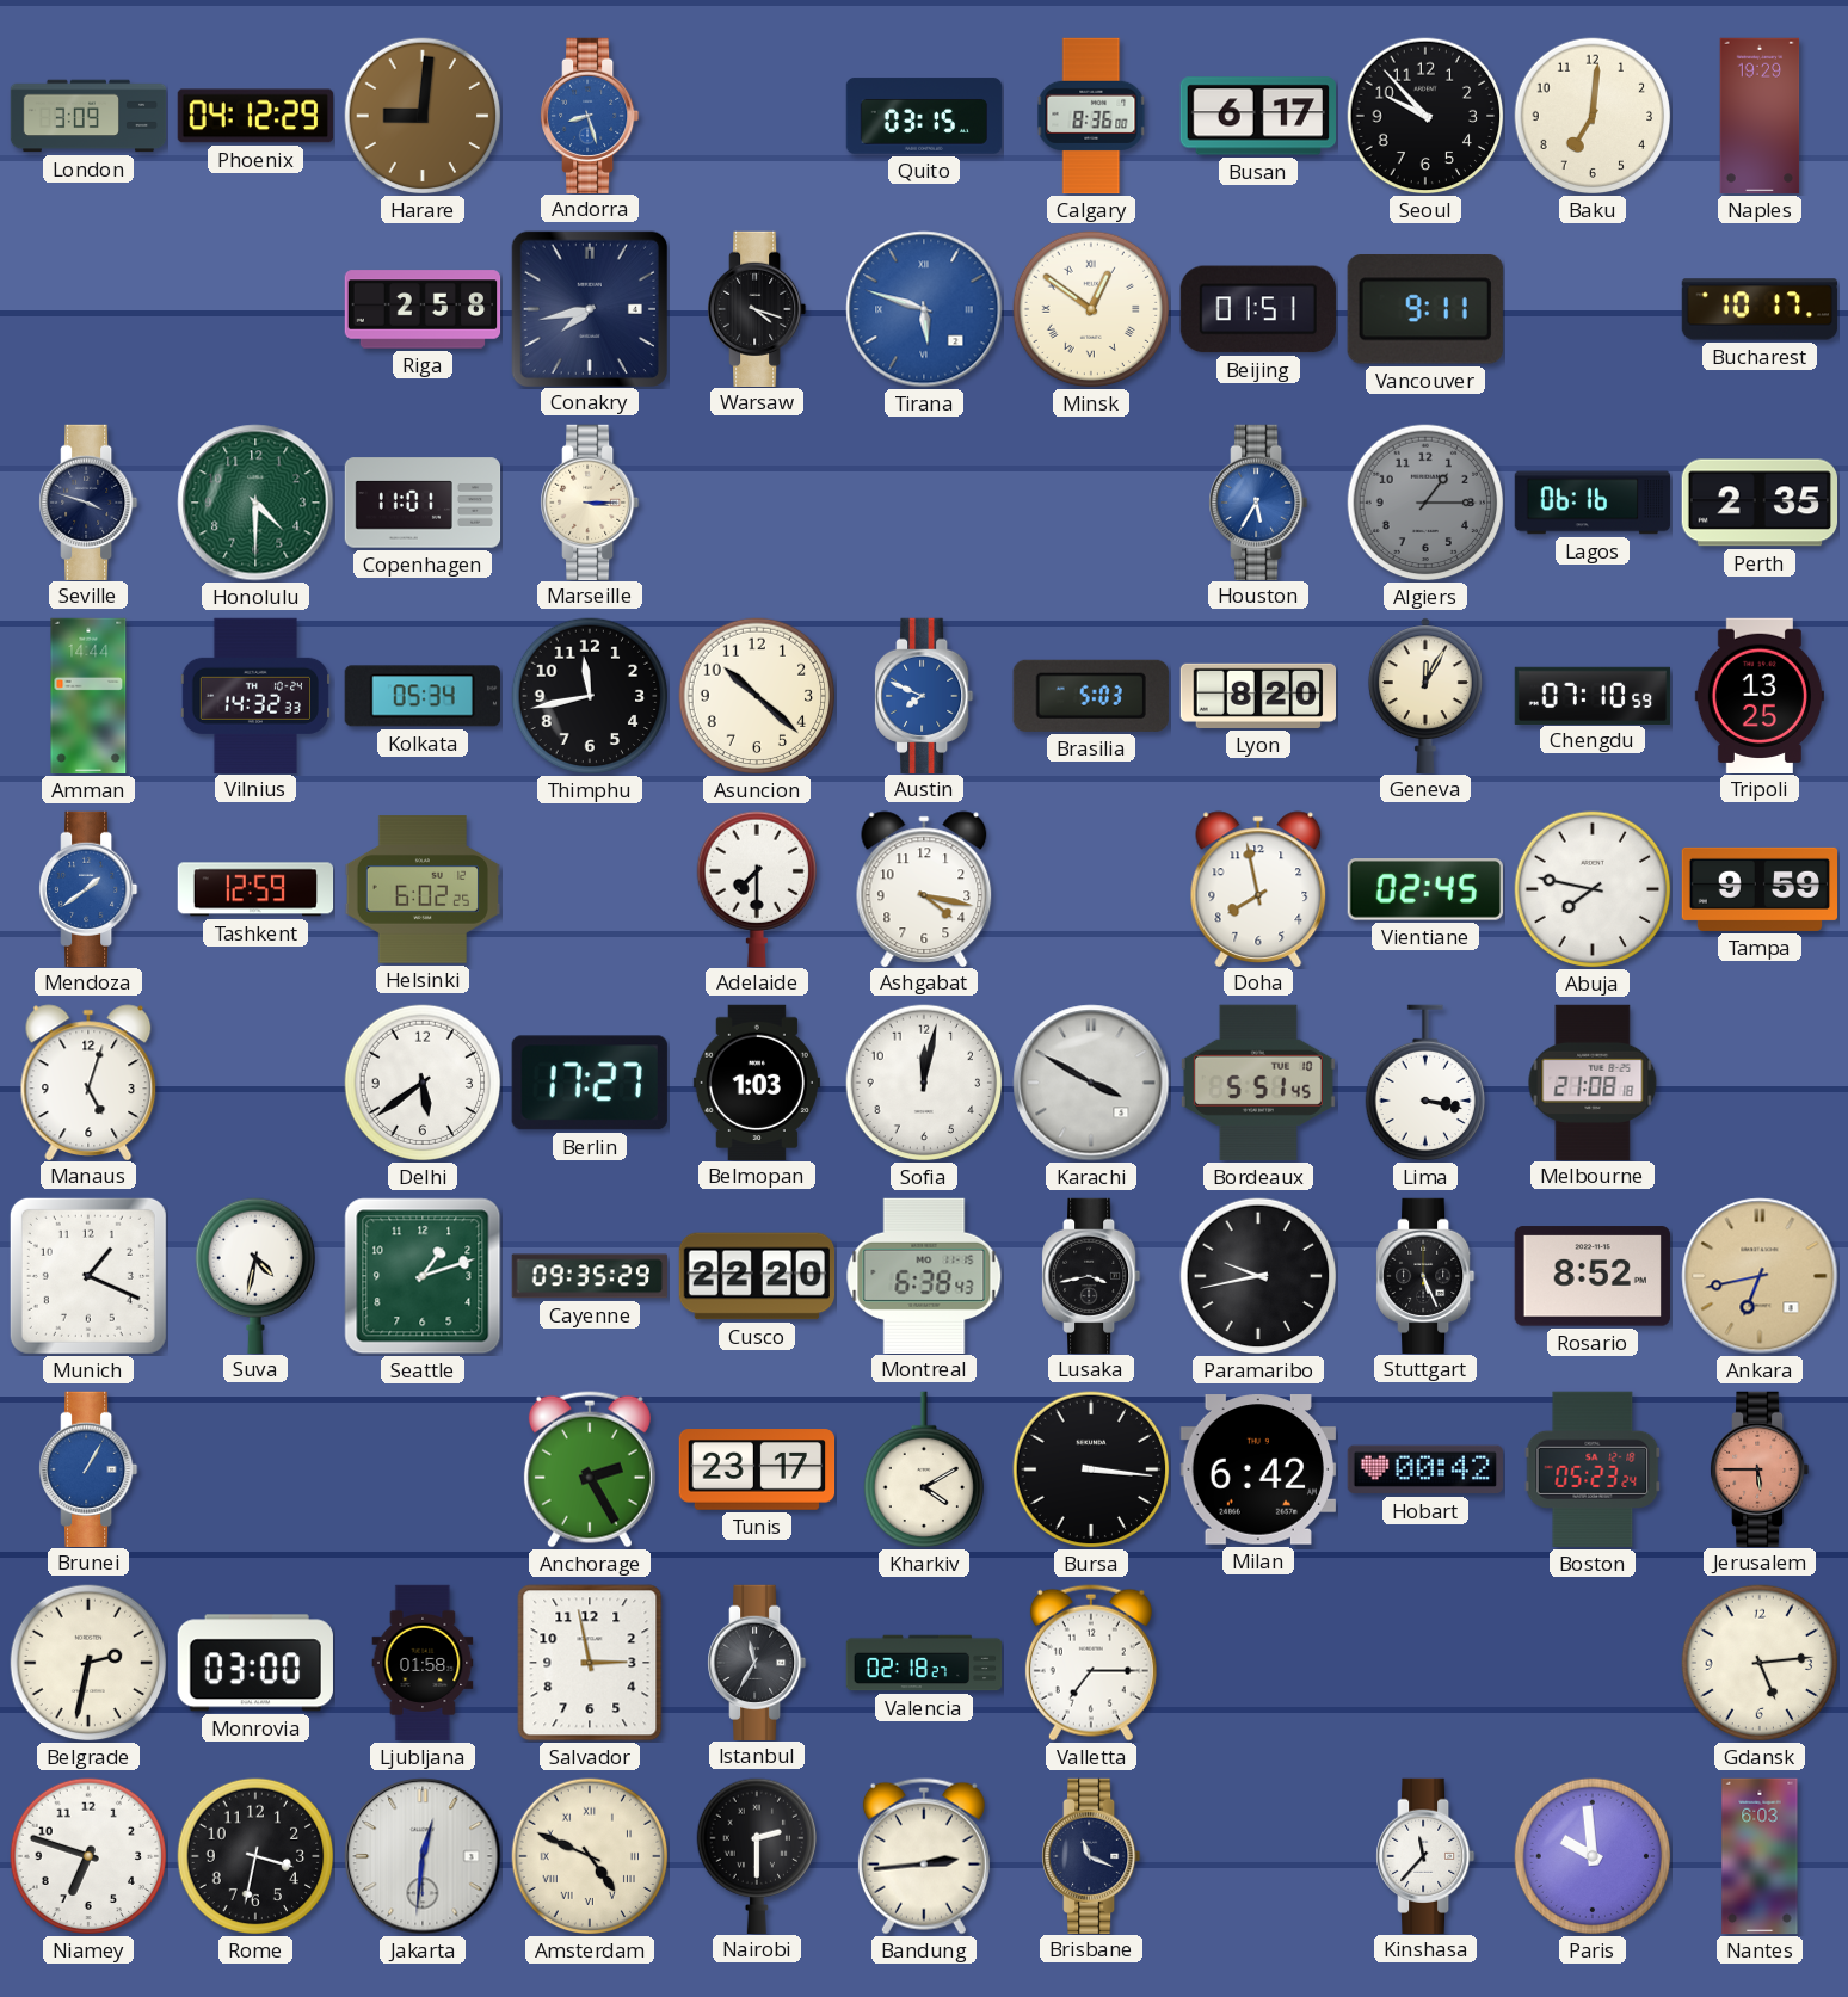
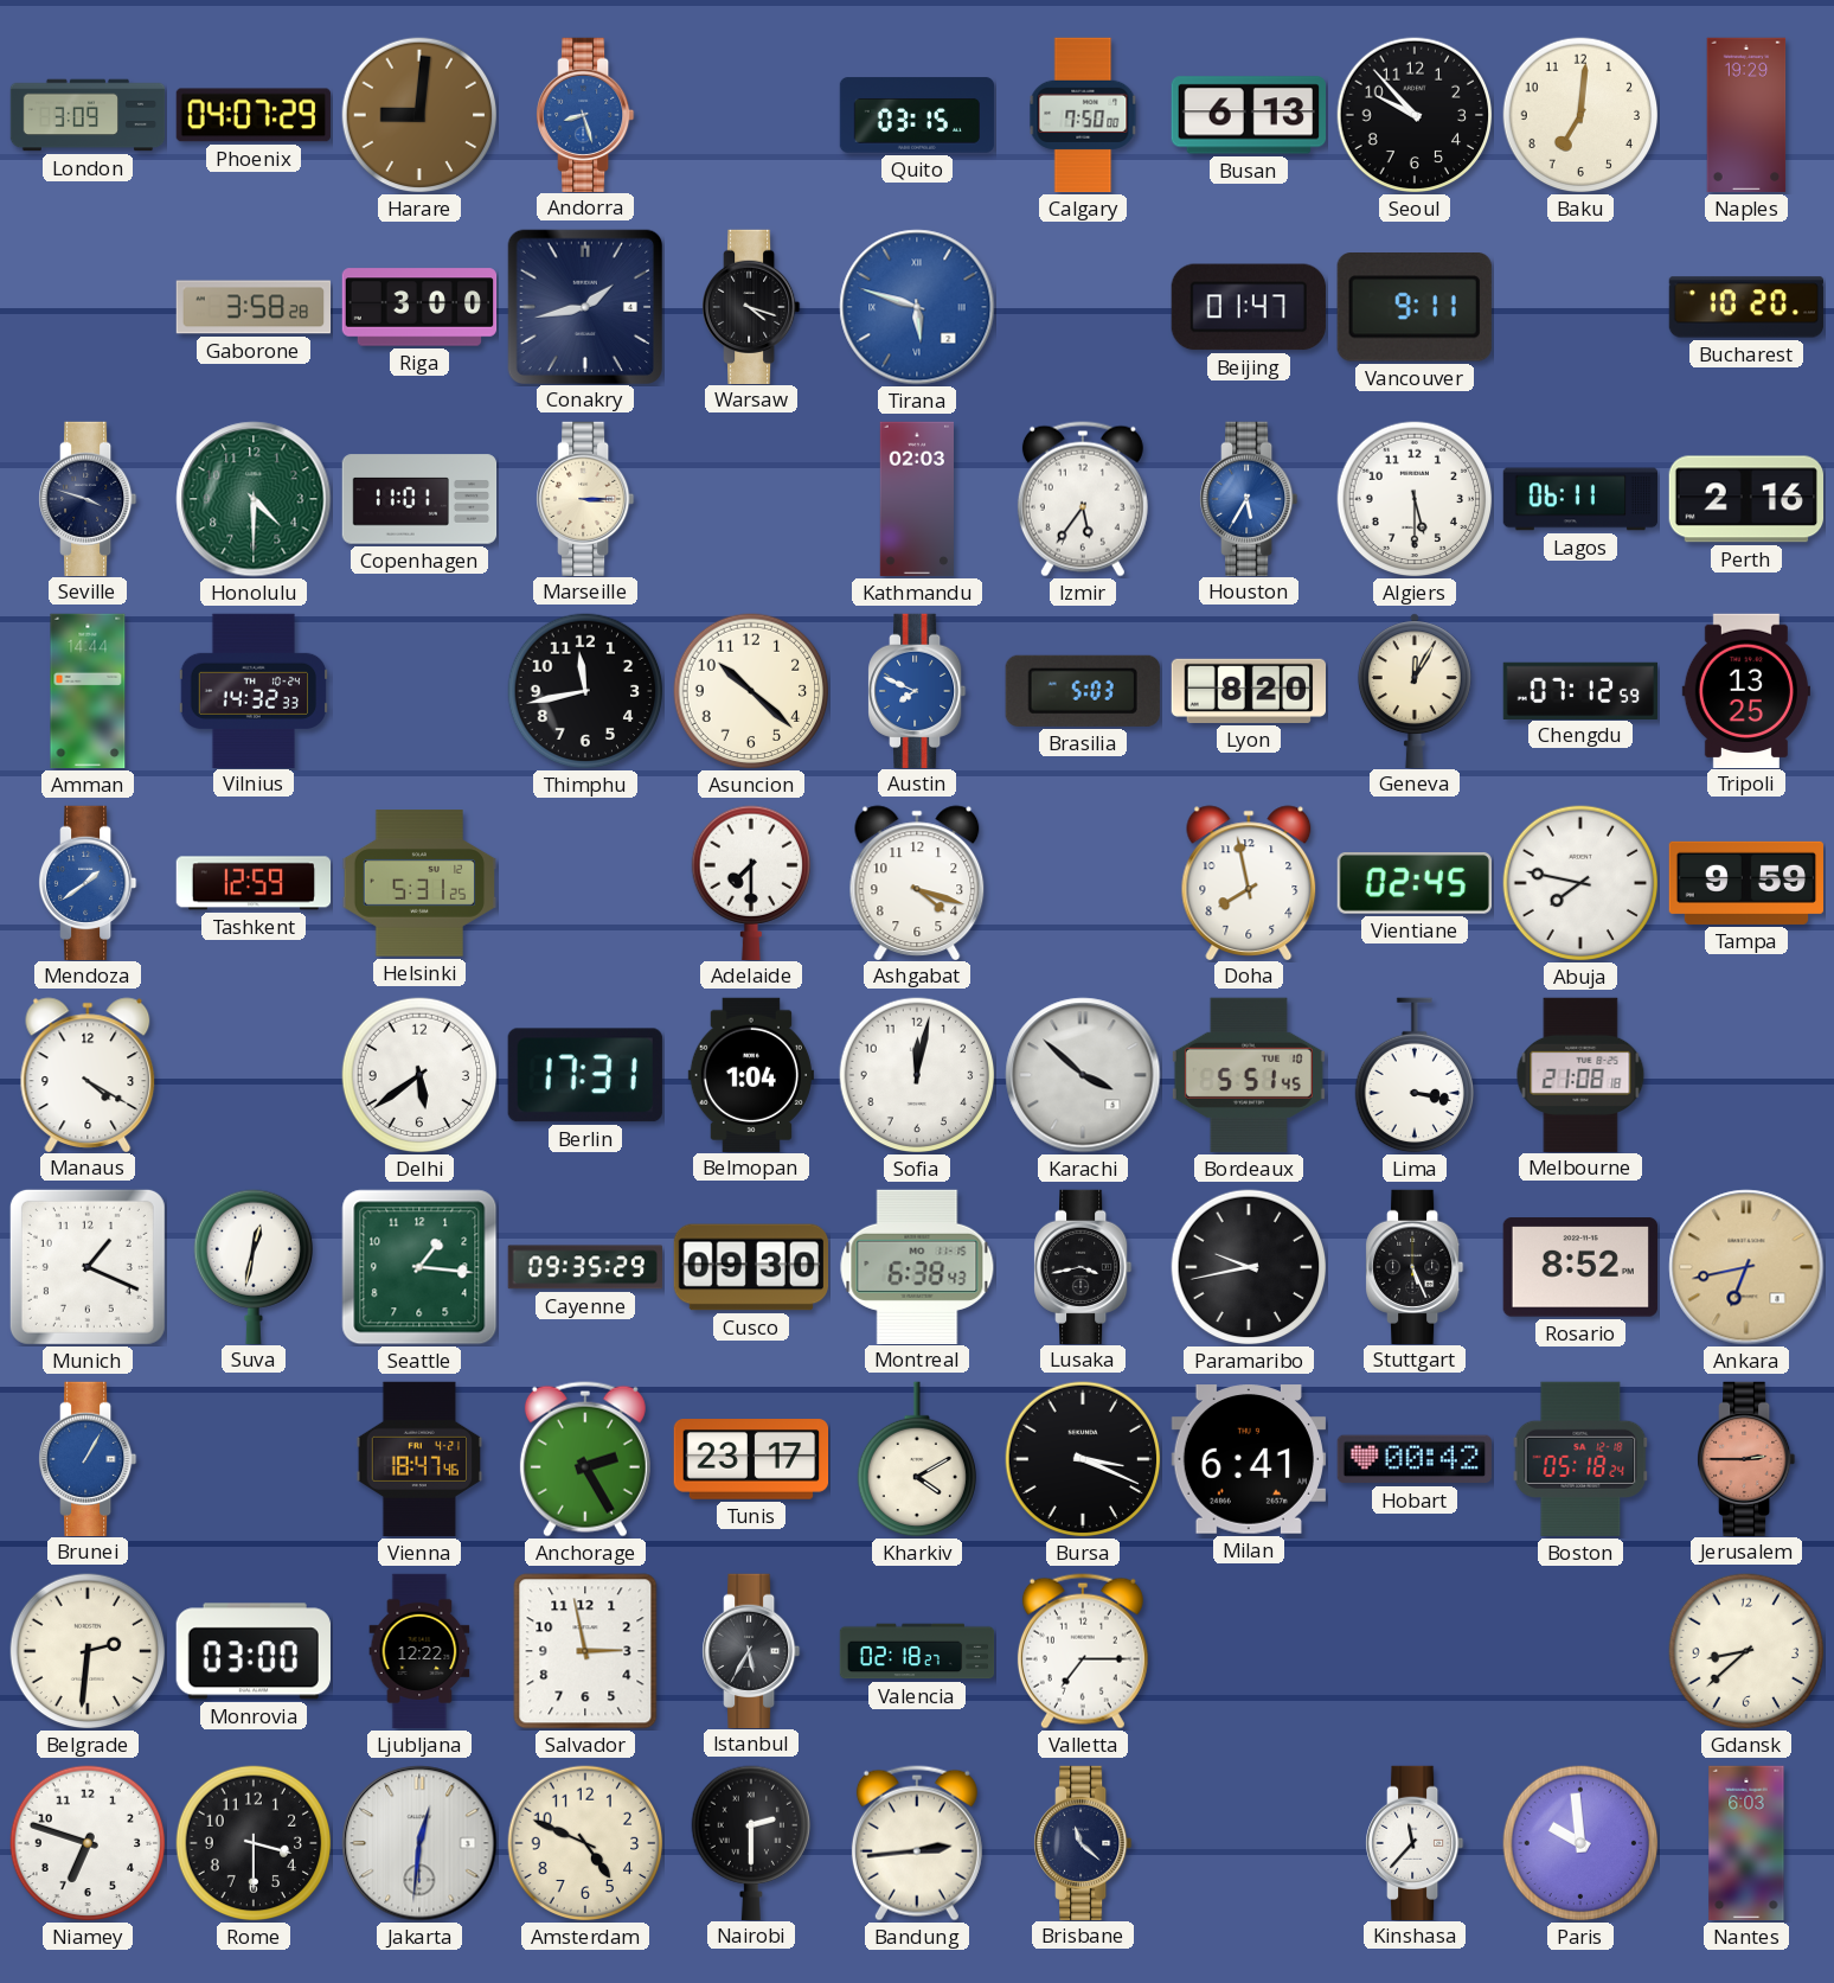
Phoenix: 04:12 -> 04:07
Calgary: 8:36 -> 7:50
Busan: 6:17 -> 6:13
Gaborone: none -> 3:58
Riga: 2:58 -> 3:00
Conakry: 7:43 -> 1:43
Minsk: 12:51 -> none
Beijing: 01:51 -> 01:47
Bucharest: 10:17 -> 10:20
Kathmandu: none -> 02:03
Izmir: none -> 5:36
Algiers: 1:15 -> 5:30
Algiers dial: grey -> white
Lagos: 06:16 -> 06:11
Perth: 2:35 -> 2:16
Kolkata: 05:34 -> none
Chengdu: 07:10 -> 07:12
Helsinki: 6:02 -> 5:31
Ashgabat: 4:17 -> 4:18
Manaus: 5:03 -> 4:20
Berlin: 17:27 -> 17:31
Belmopan: 1:03 -> 1:04
Karachi: 3:50 -> 3:52
Suva: 4:32 -> 12:32
Seattle: 1:12 -> 1:16
Cusco: 22:20 -> 09:30
Vienna: none -> 18:47
Bursa: 3:16 -> 3:19
Milan: 6:42 -> 6:41
Boston: 05:23 -> 05:18
Jerusalem: 5:45 -> 2:45
Belgrade: 2:32 -> 2:31
Ljubljana: 01:58 -> 12:22
Istanbul: 11:35 -> 5:35
Gdansk: 5:14 -> 8:38
Rome: 3:32 -> 3:30
Amsterdam numerals: Roman -> Arabic
Brisbane: 11:19 -> 11:22
